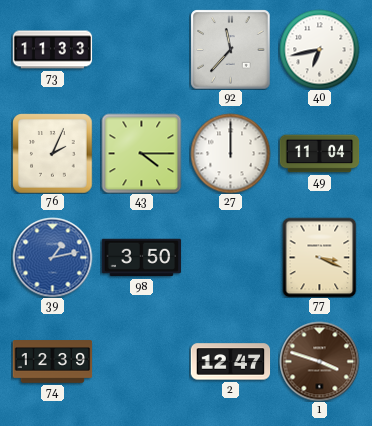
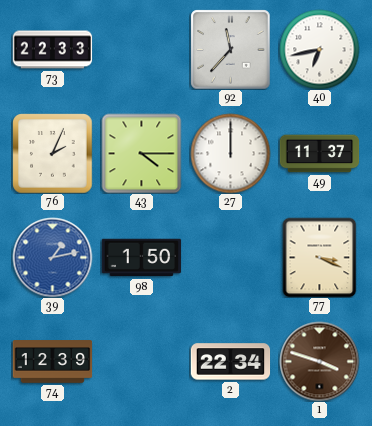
73: 11:33 -> 22:33
49: 11:04 -> 11:37
98: 3:50 -> 1:50
2: 12:47 -> 22:34
